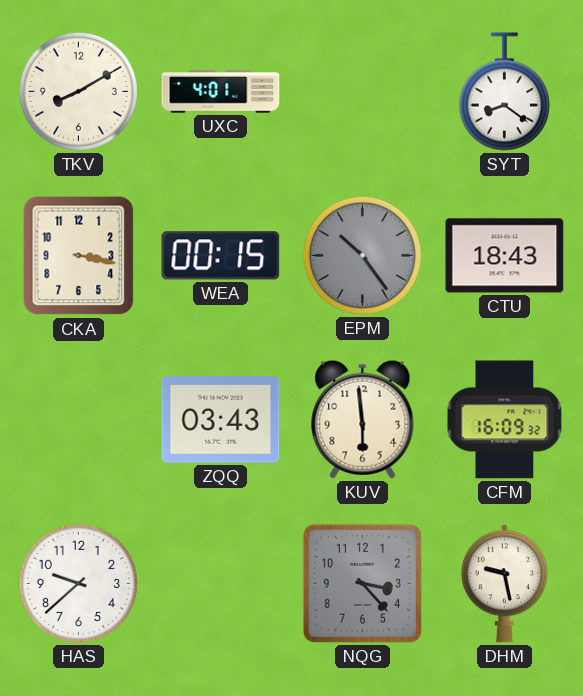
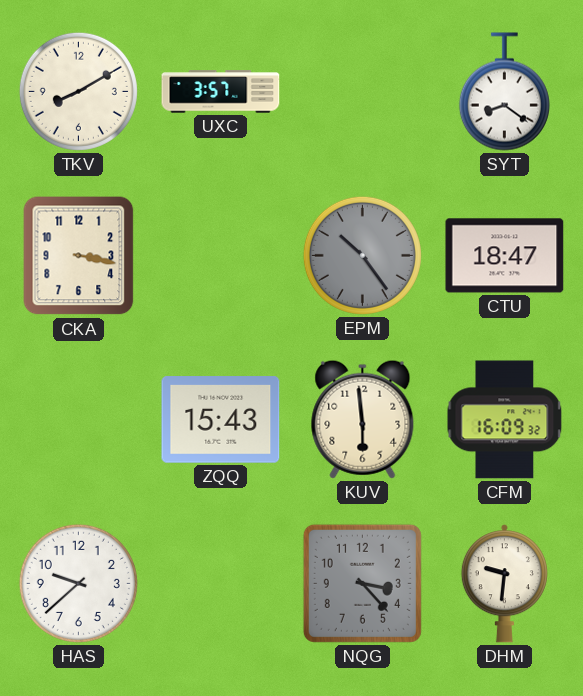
UXC: 4:01 -> 3:57
WEA: 00:15 -> none
CTU: 18:43 -> 18:47
ZQQ: 03:43 -> 15:43
DHM: 9:28 -> 9:31
